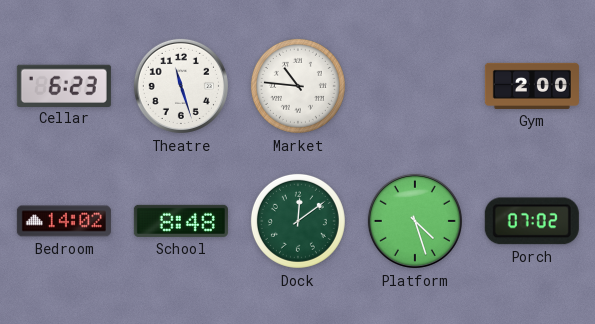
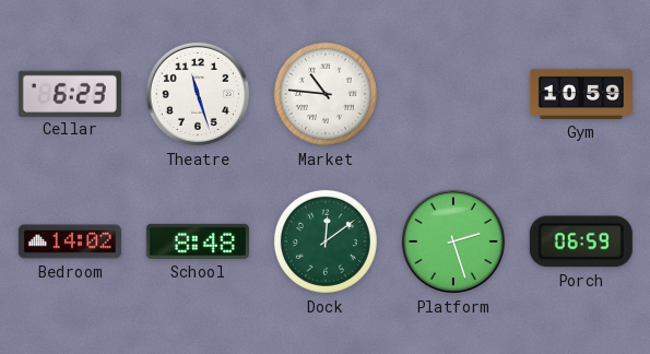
Gym: 2:00 -> 10:59
Platform: 4:27 -> 2:27
Porch: 07:02 -> 06:59
